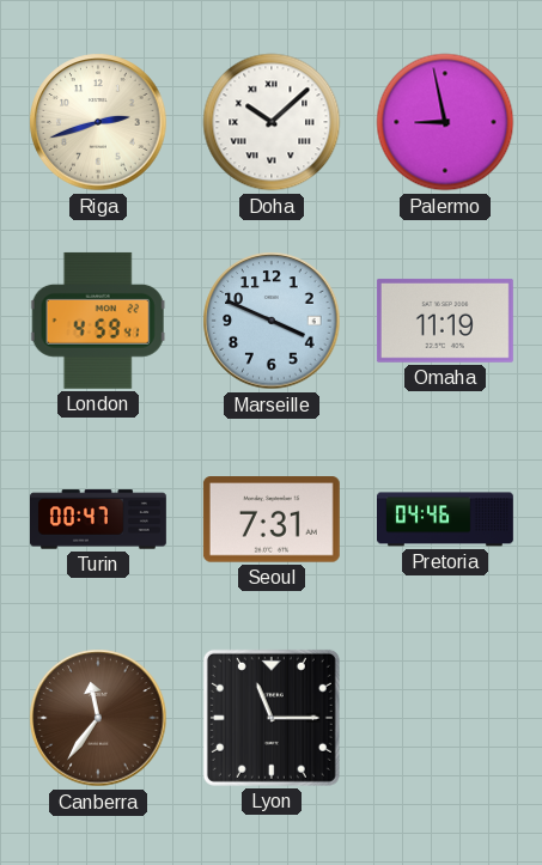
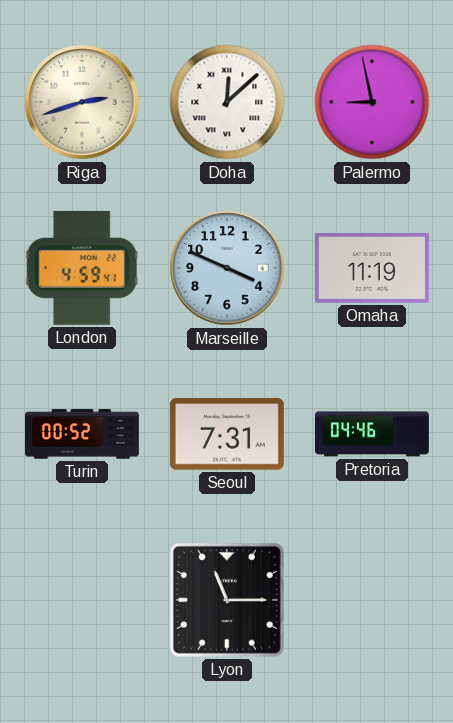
Doha: 10:08 -> 12:08
Turin: 00:47 -> 00:52
Canberra: 11:36 -> none
